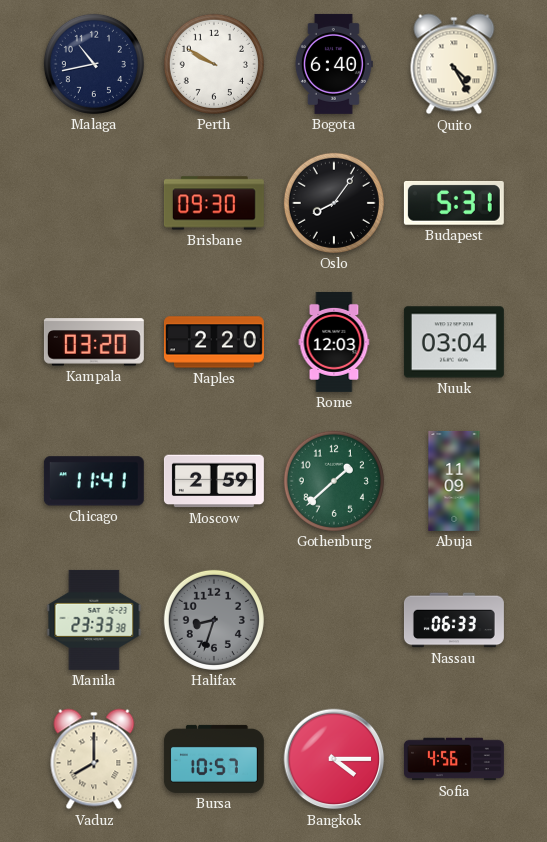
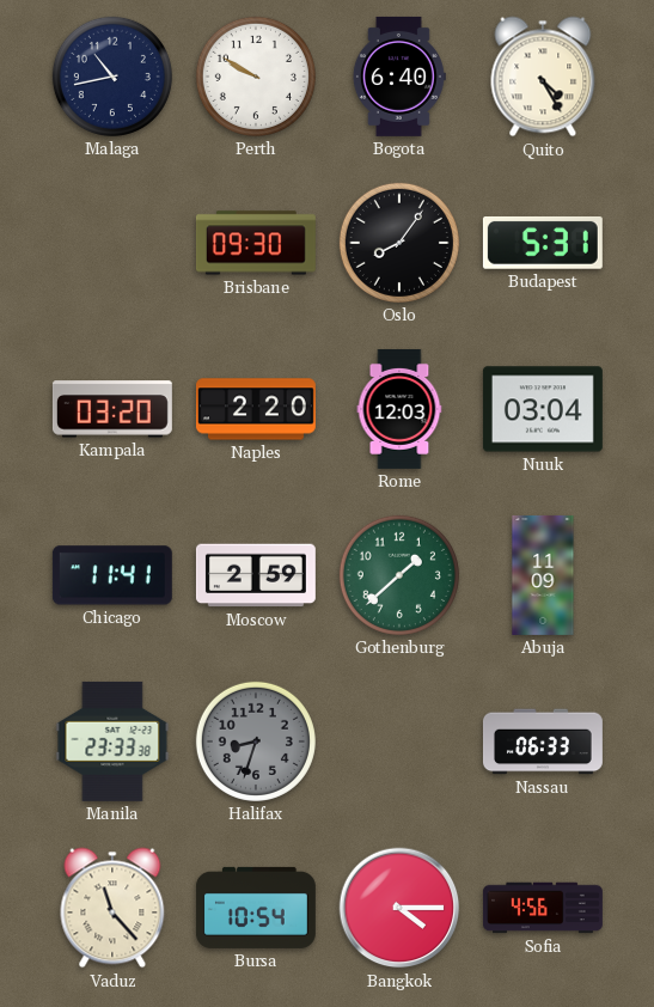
Vaduz: 8:00 -> 11:23
Bursa: 10:57 -> 10:54
